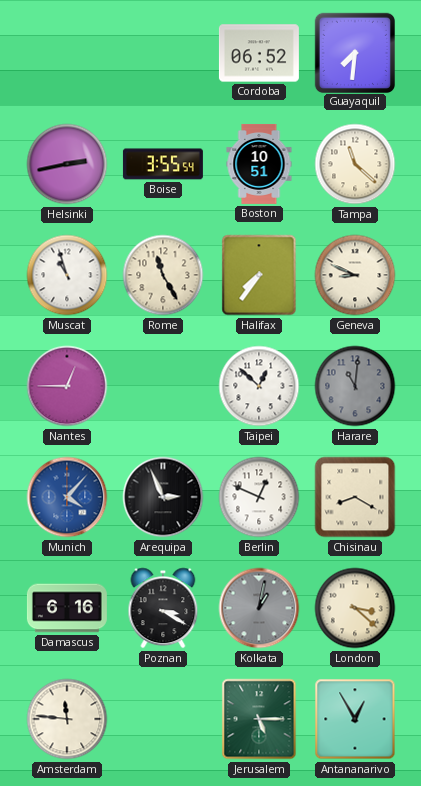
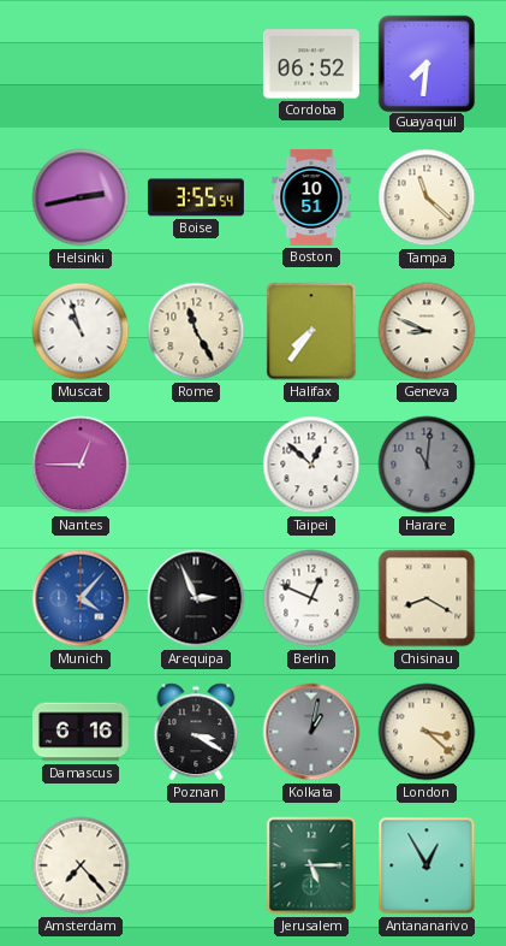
Amsterdam: 11:46 -> 7:23
